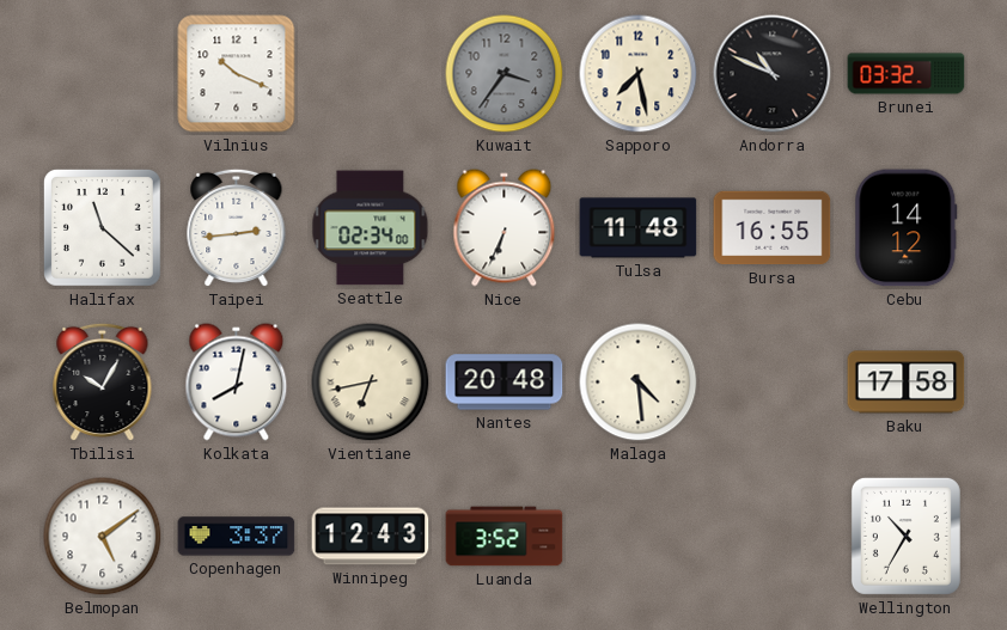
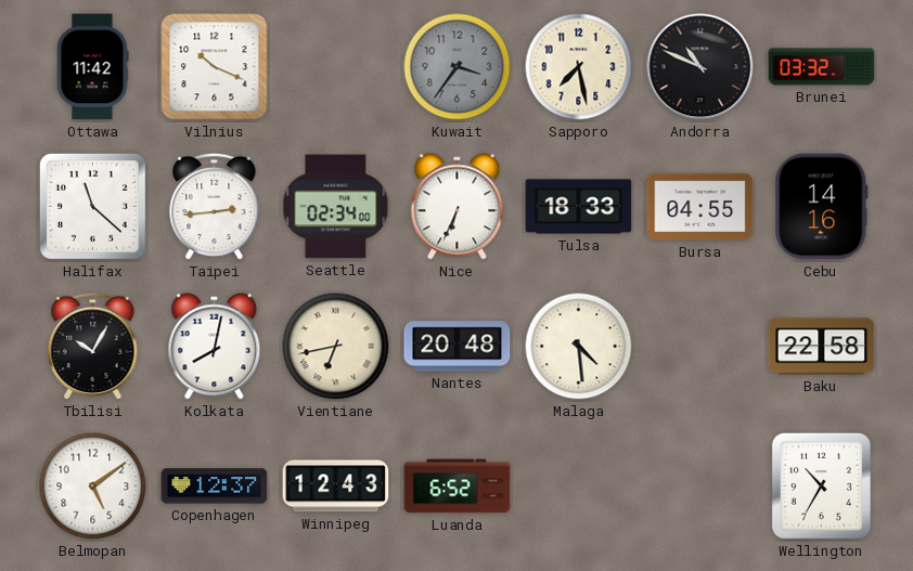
Ottawa: none -> 11:42
Tulsa: 11:48 -> 18:33
Bursa: 16:55 -> 04:55
Cebu: 14:12 -> 14:16
Baku: 17:58 -> 22:58
Copenhagen: 3:37 -> 12:37
Luanda: 3:52 -> 6:52
